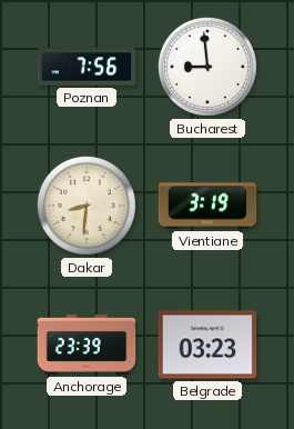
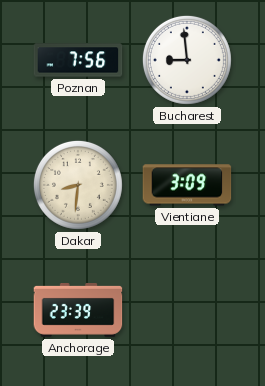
Vientiane: 3:19 -> 3:09
Belgrade: 03:23 -> none
